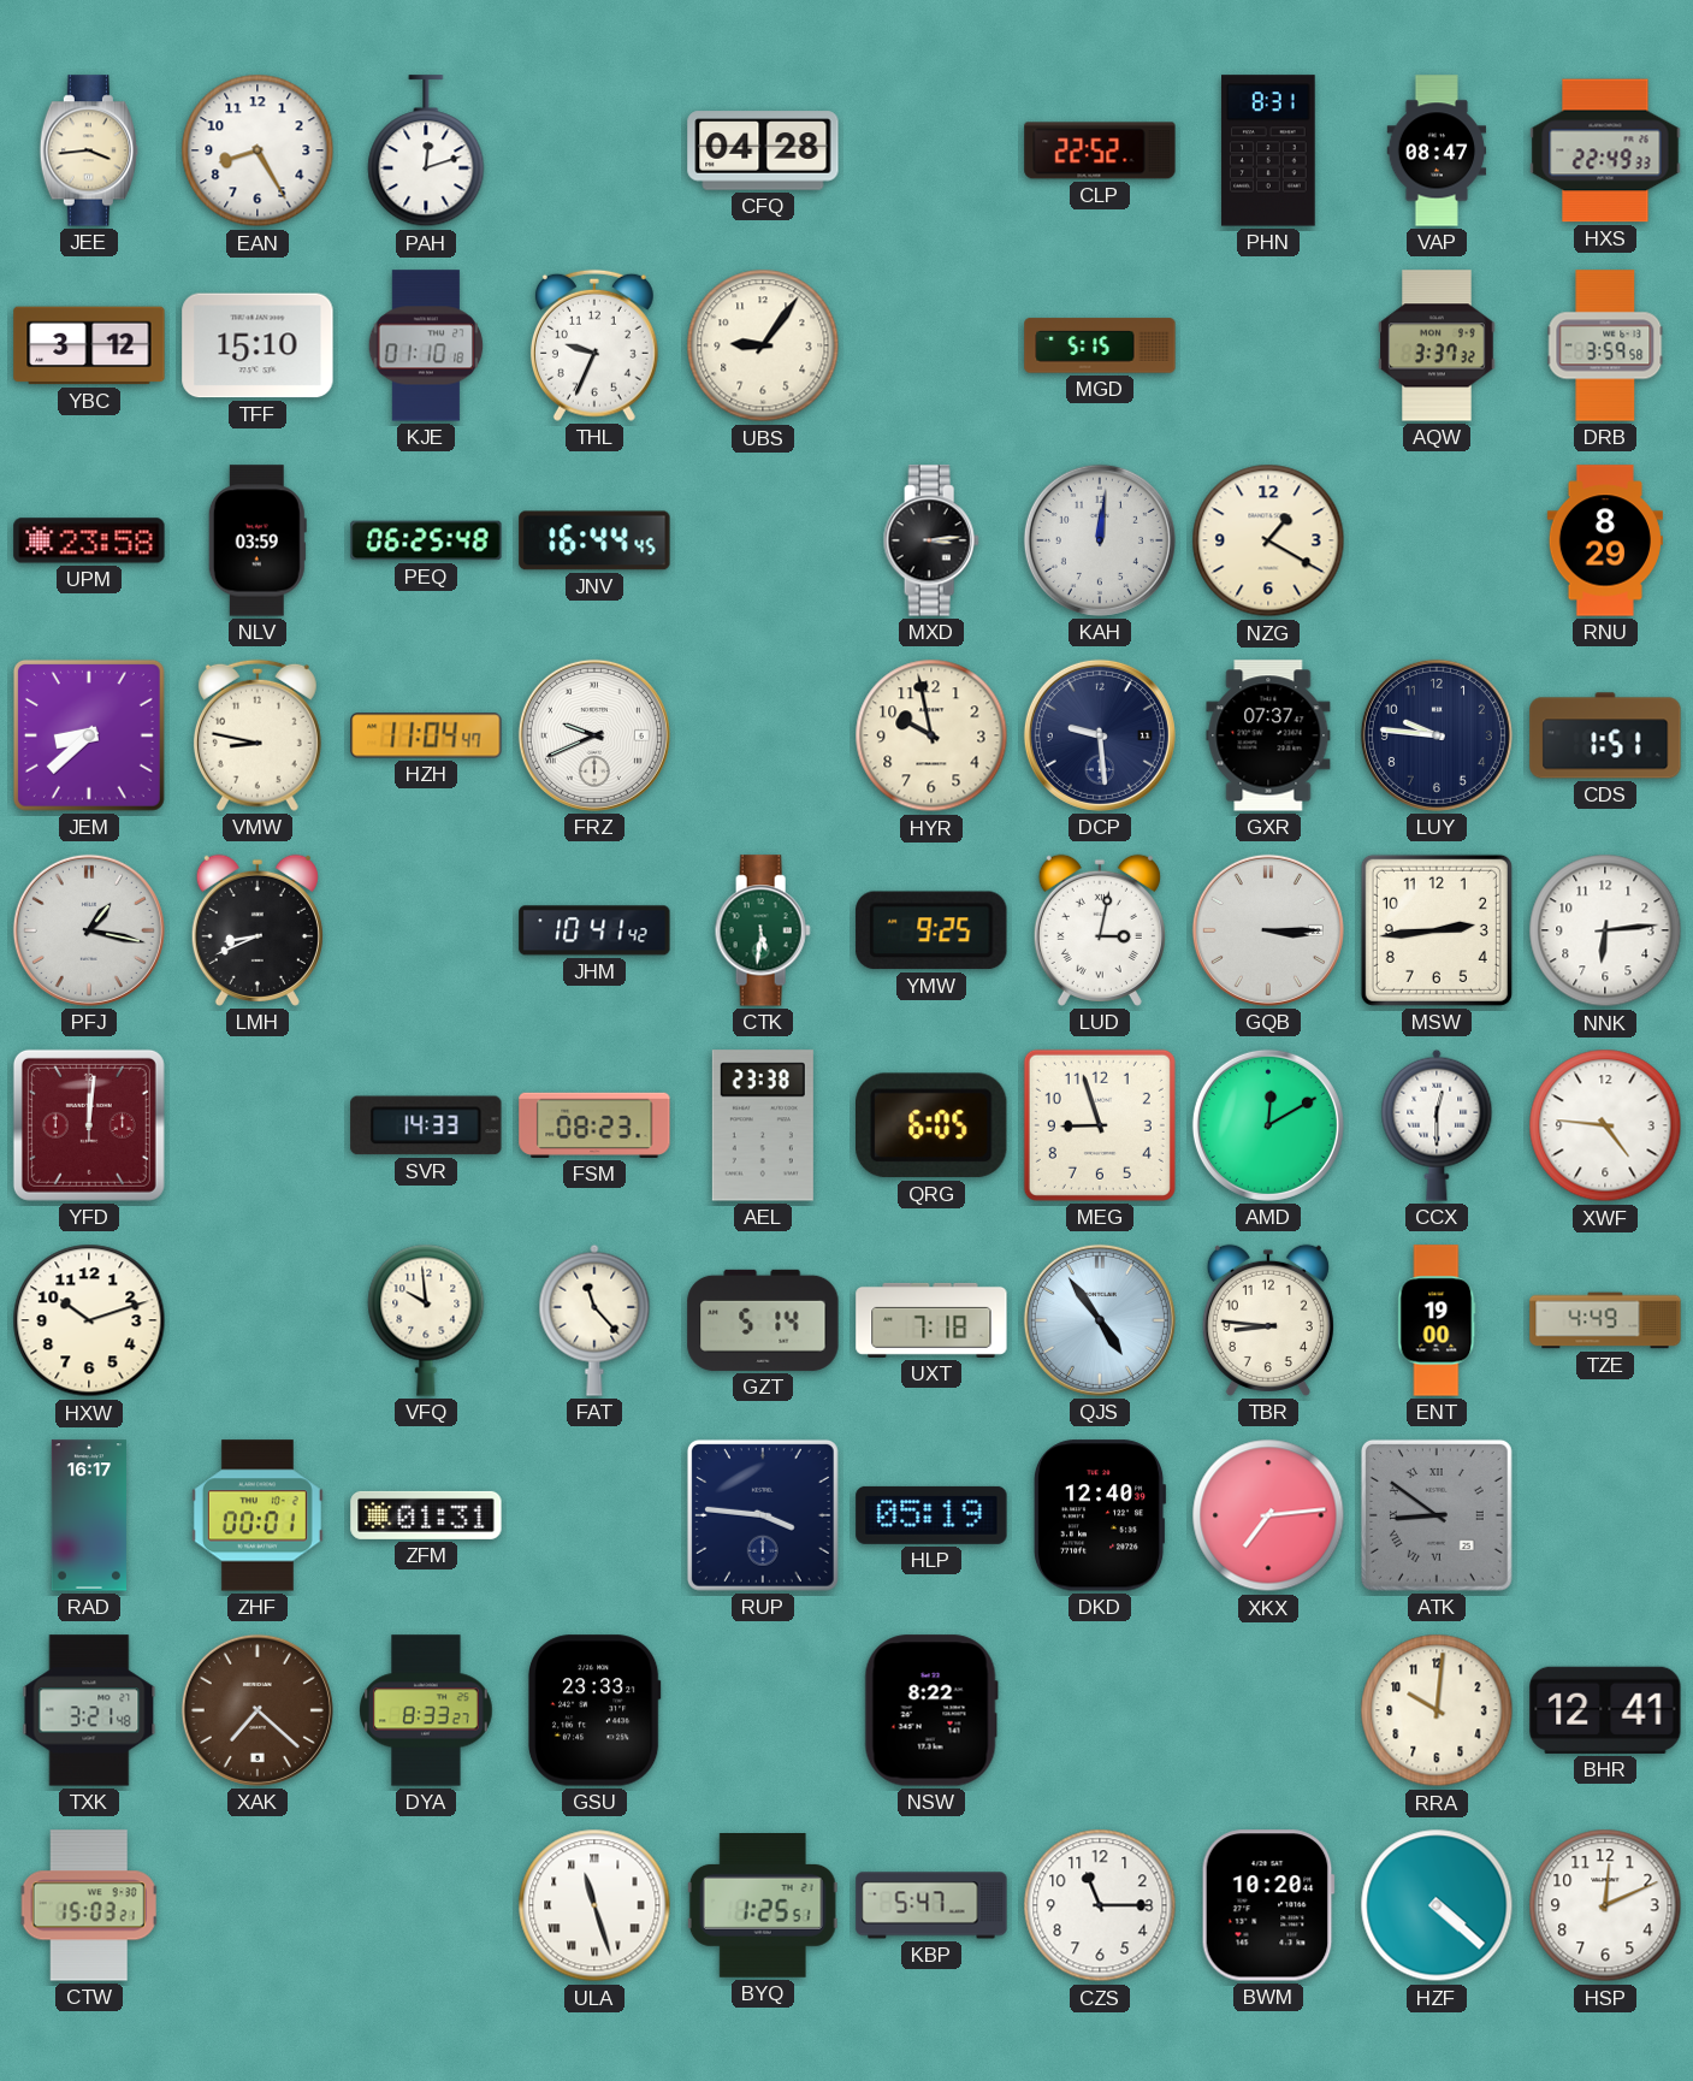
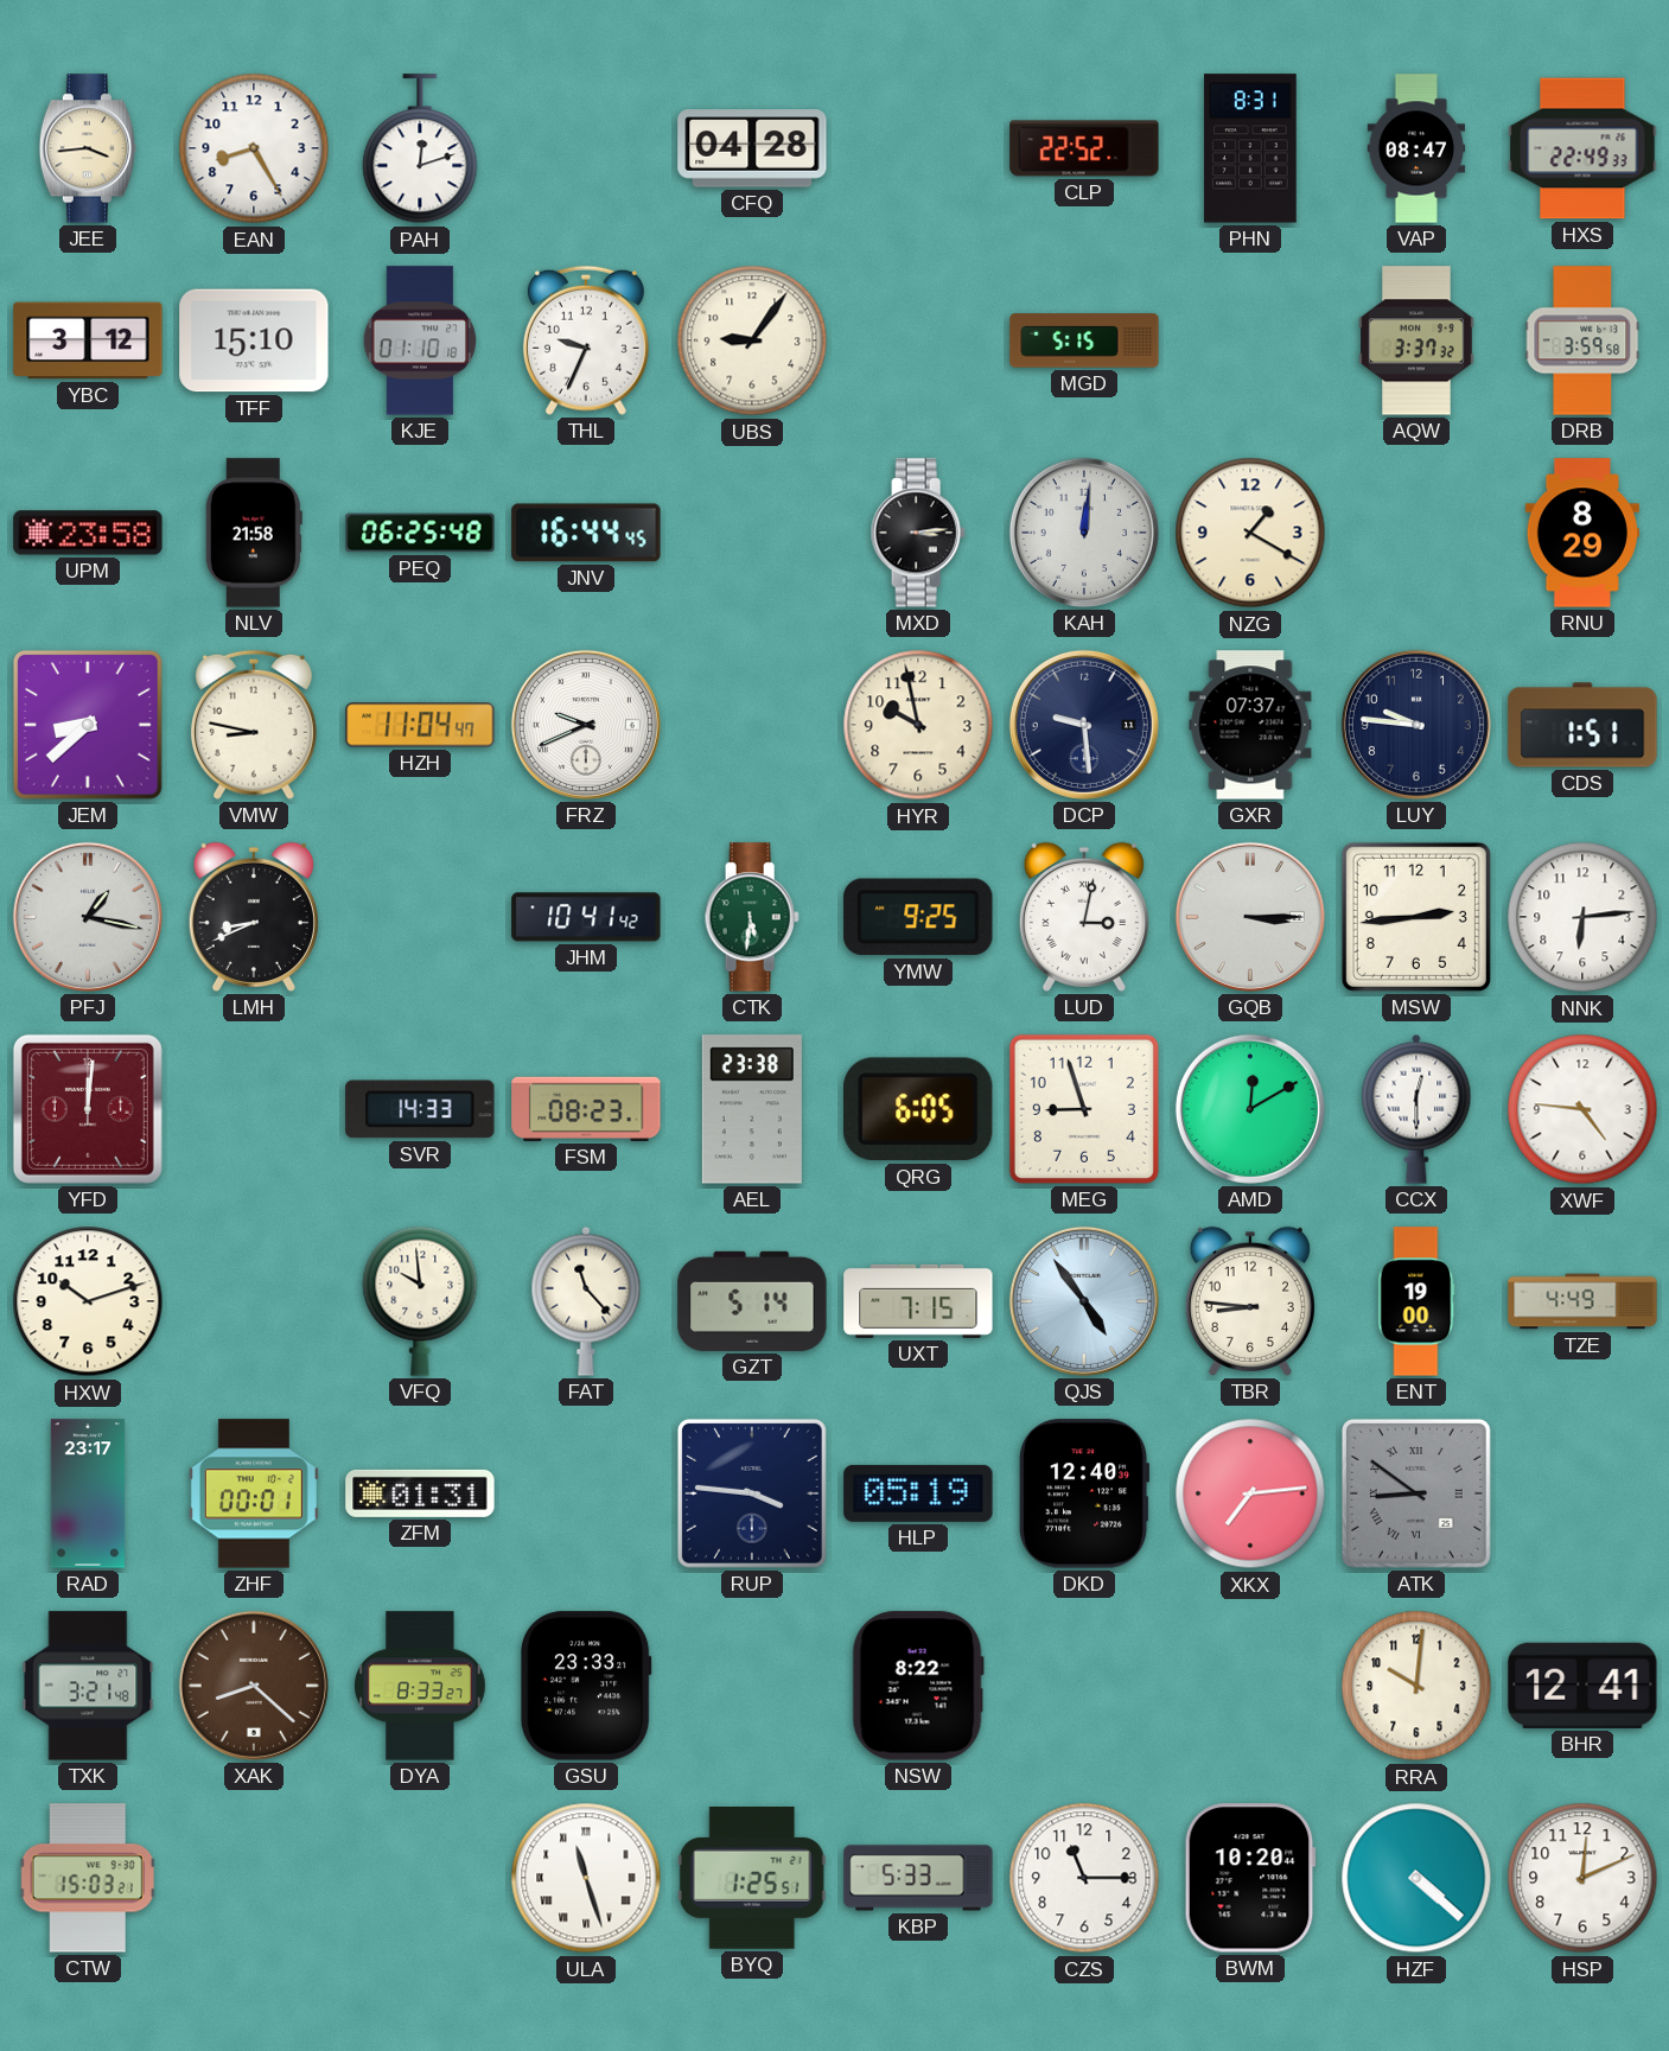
NLV: 03:59 -> 21:58
UXT: 7:18 -> 7:15
RAD: 16:17 -> 23:17
XAK: 7:22 -> 8:22
KBP: 5:47 -> 5:33
